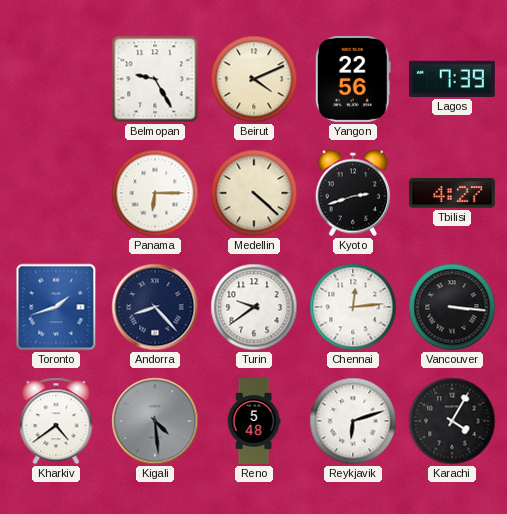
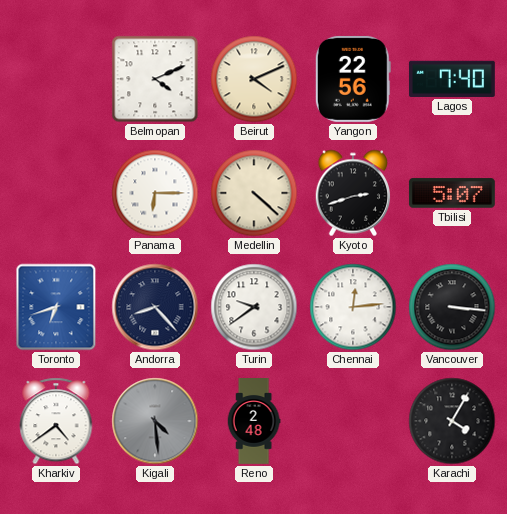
Belmopan: 9:25 -> 4:11
Lagos: 7:39 -> 7:40
Tbilisi: 4:27 -> 5:07
Toronto: 1:42 -> 6:42
Reno: 5:48 -> 2:48
Reykjavik: 6:12 -> none
